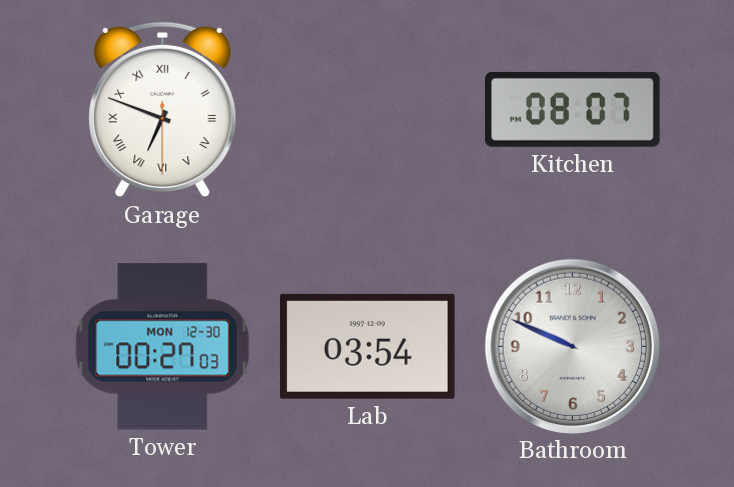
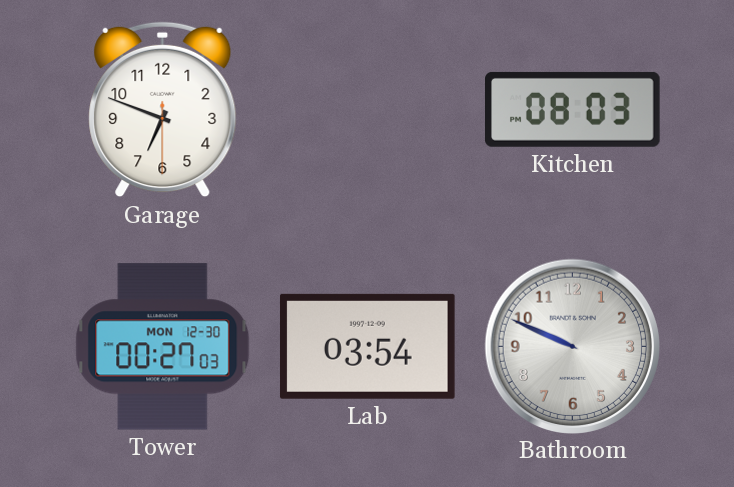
Garage numerals: Roman -> Arabic
Kitchen: 08:07 -> 08:03
